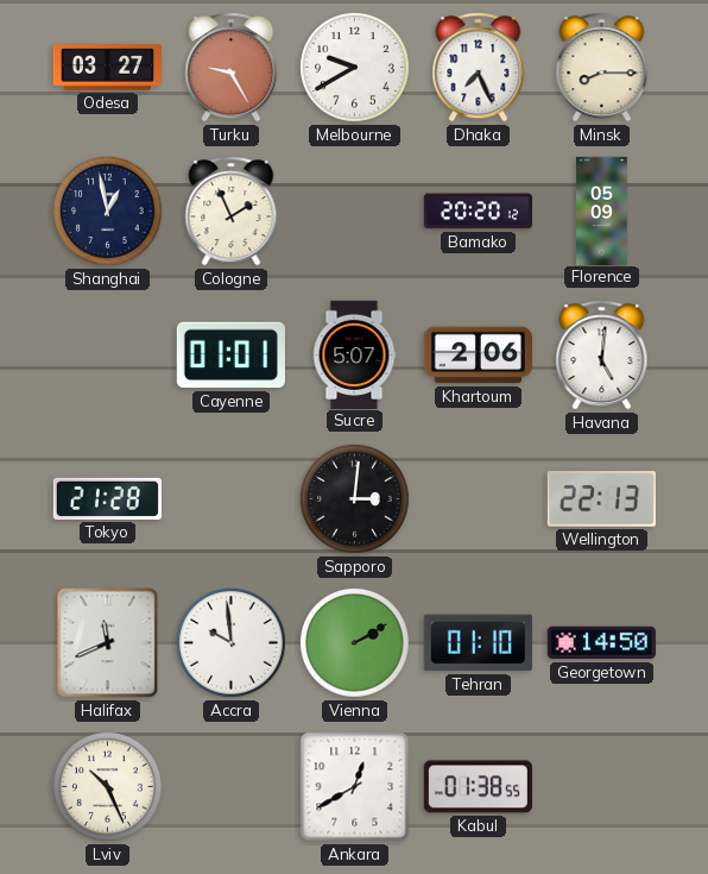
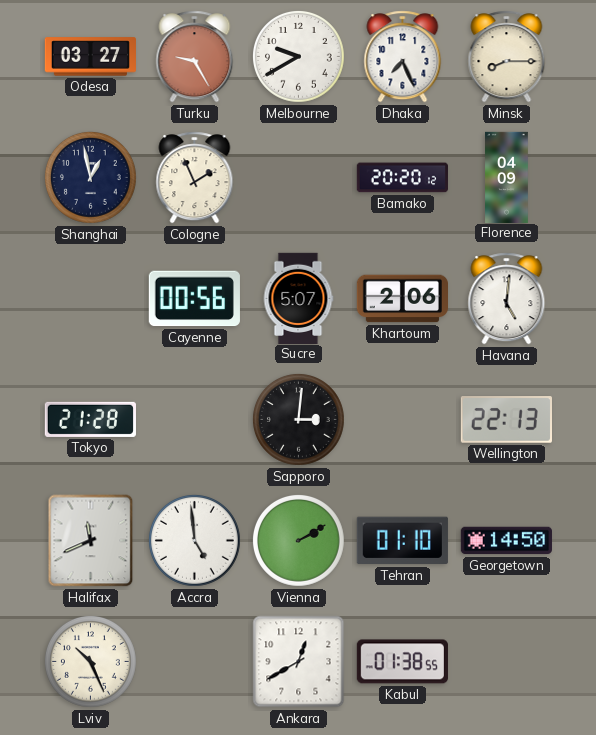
Florence: 05:09 -> 04:09
Cayenne: 01:01 -> 00:56
Accra: 9:59 -> 4:59
